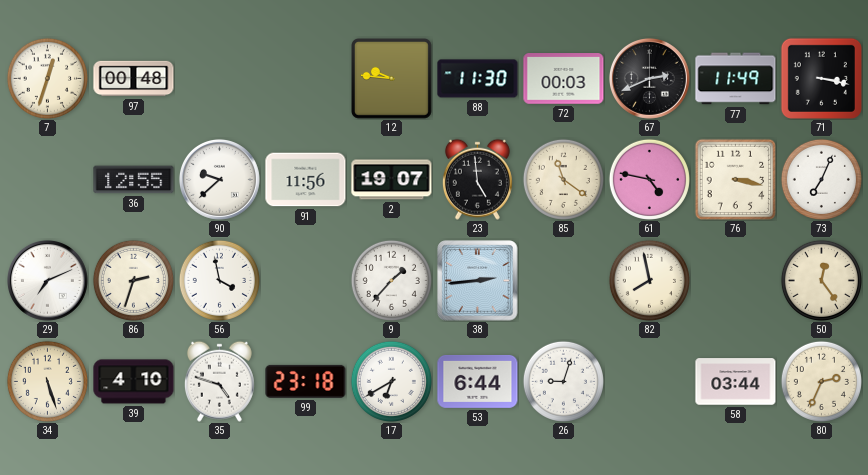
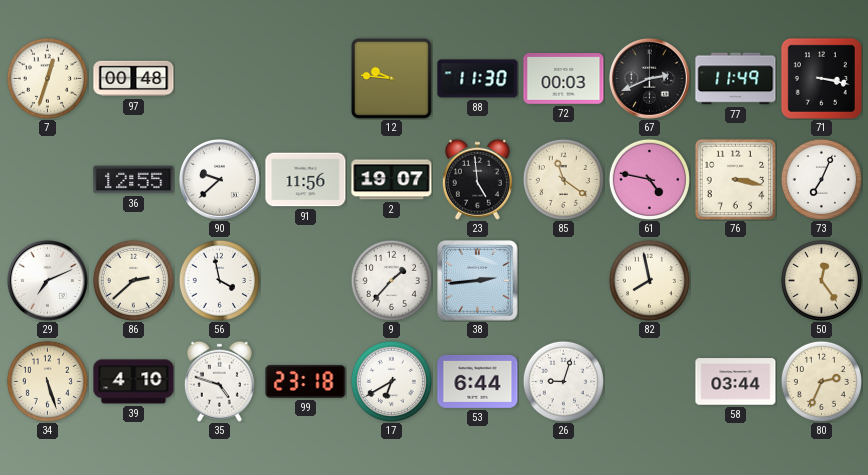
86: 2:33 -> 2:38
